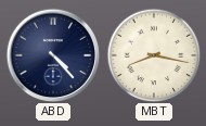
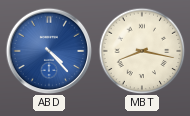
ABD dial: navy -> blue
